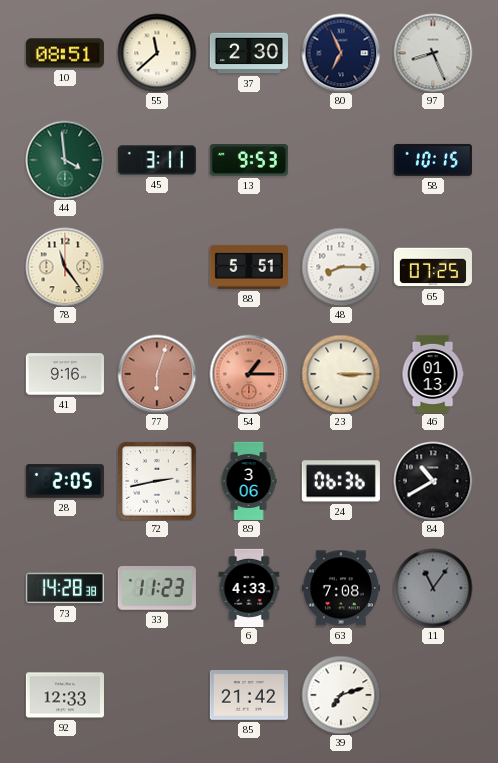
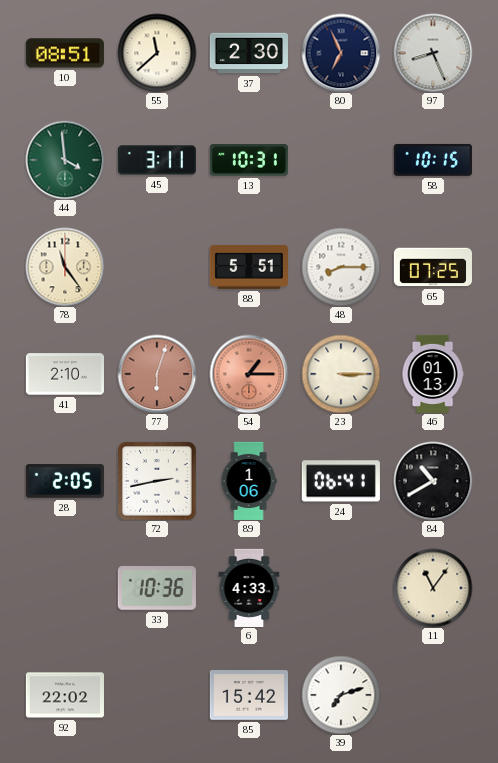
13: 9:53 -> 10:31
41: 9:16 -> 2:10
89: 3:06 -> 1:06
24: 06:36 -> 06:41
73: 14:28 -> none
33: 11:23 -> 10:36
63: 7:08 -> none
11 dial: grey -> cream
92: 12:33 -> 22:02
85: 21:42 -> 15:42
